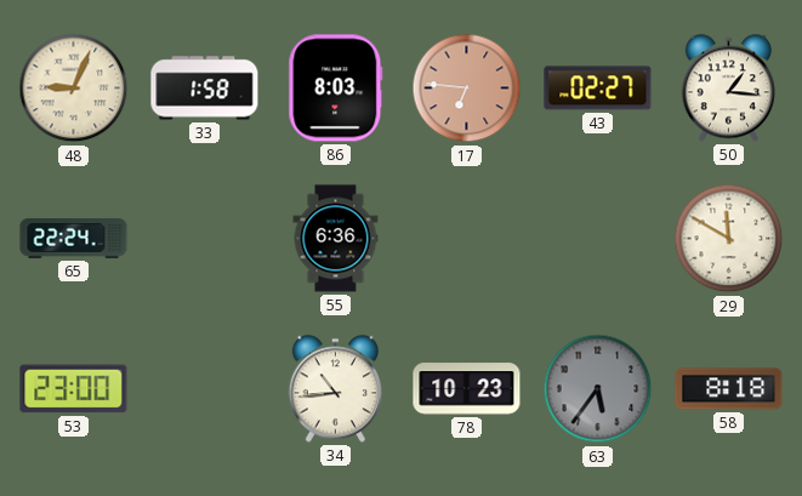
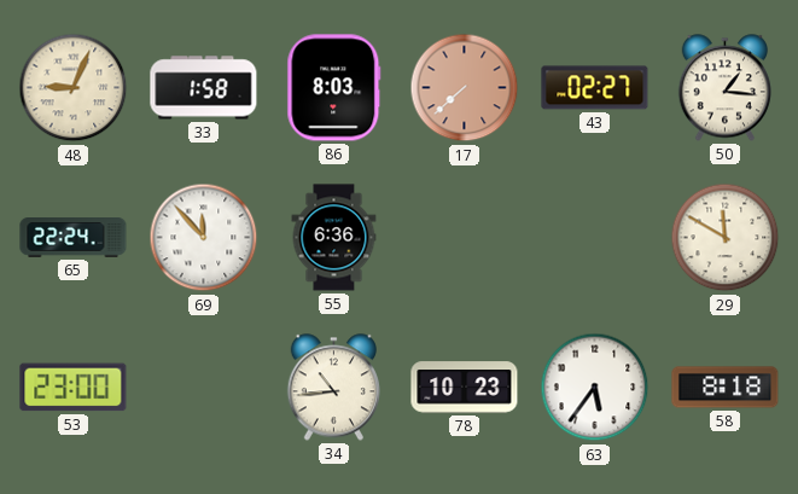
17: 6:46 -> 7:38
69: none -> 11:53
63 dial: grey -> white
